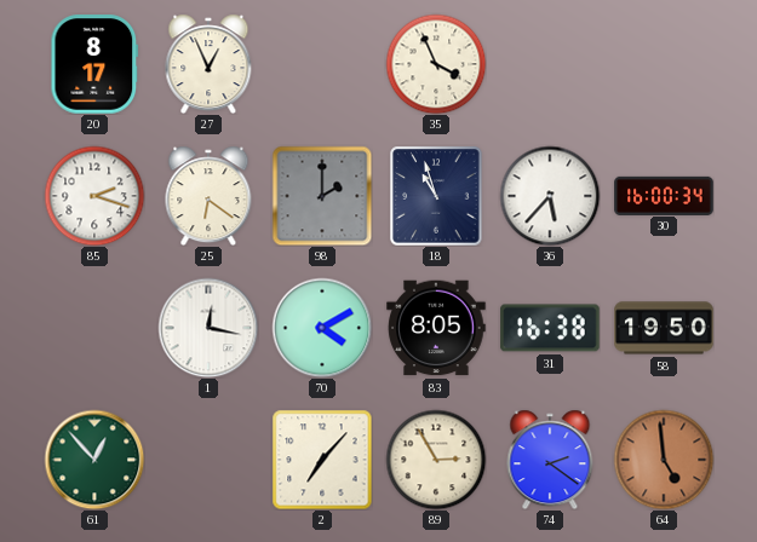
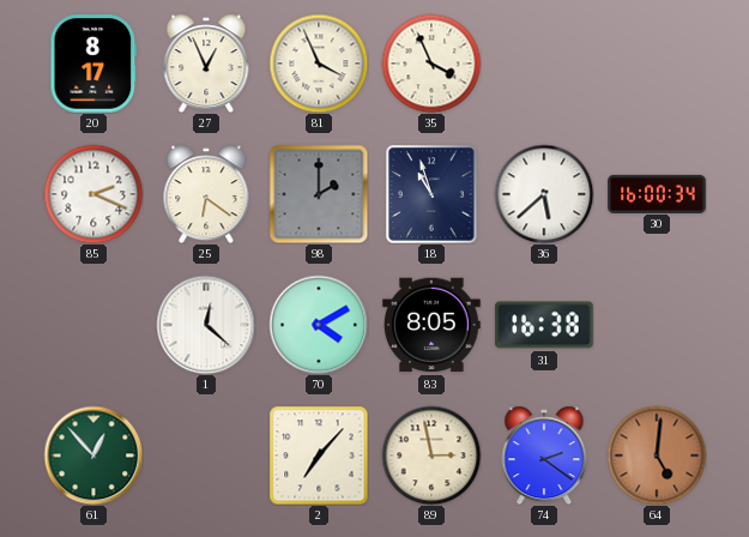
81: none -> 3:56
85: 2:18 -> 2:19
36: 5:37 -> 5:38
1: 12:17 -> 12:22
58: 19:50 -> none
89: 2:55 -> 2:58
64: 4:59 -> 5:01
